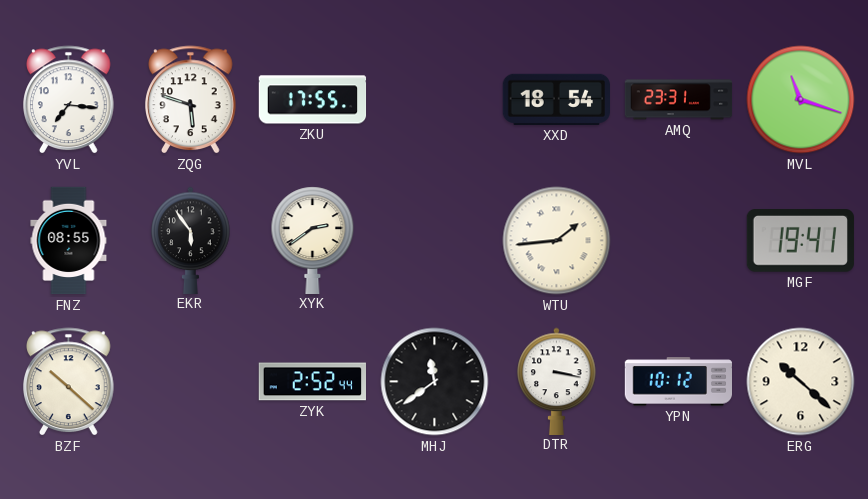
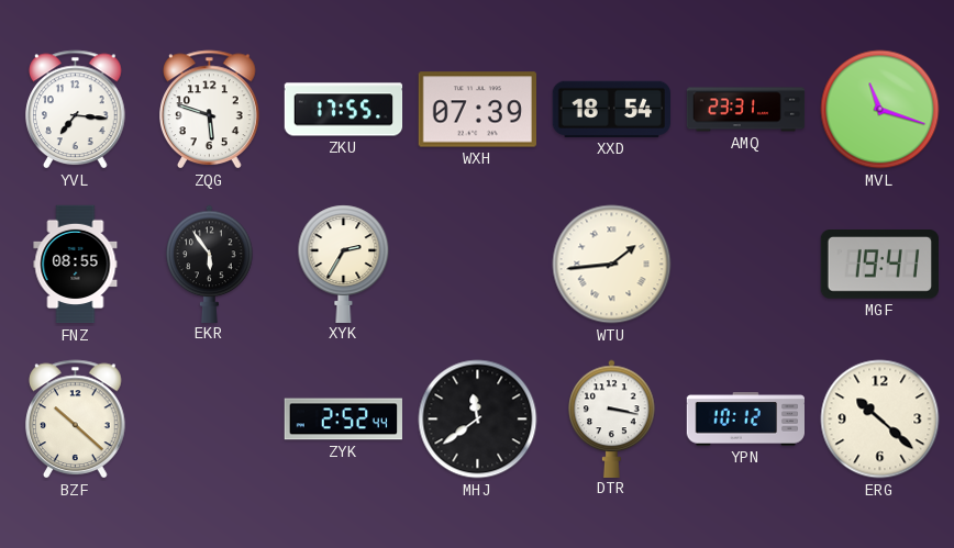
WXH: none -> 07:39
XYK: 2:39 -> 2:35
